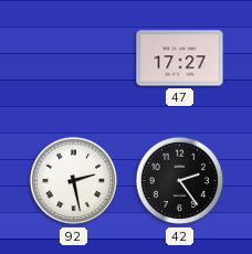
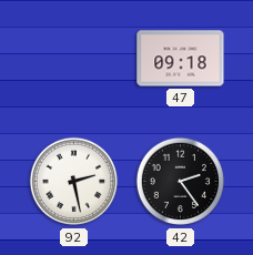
47: 17:27 -> 09:18
